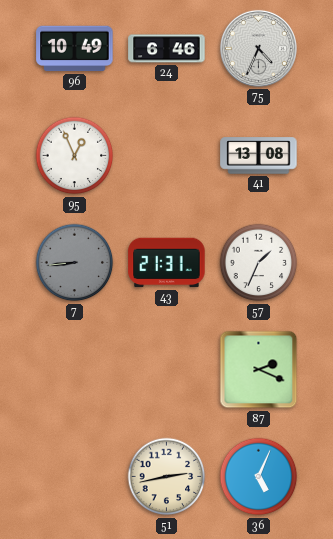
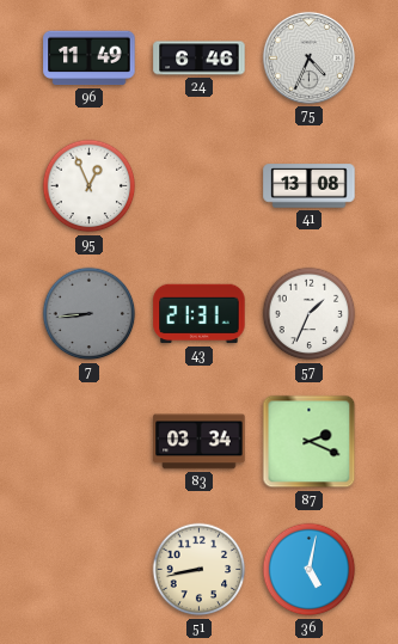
96: 10:49 -> 11:49
83: none -> 03:34
51: 2:43 -> 8:43
36: 5:04 -> 5:02
